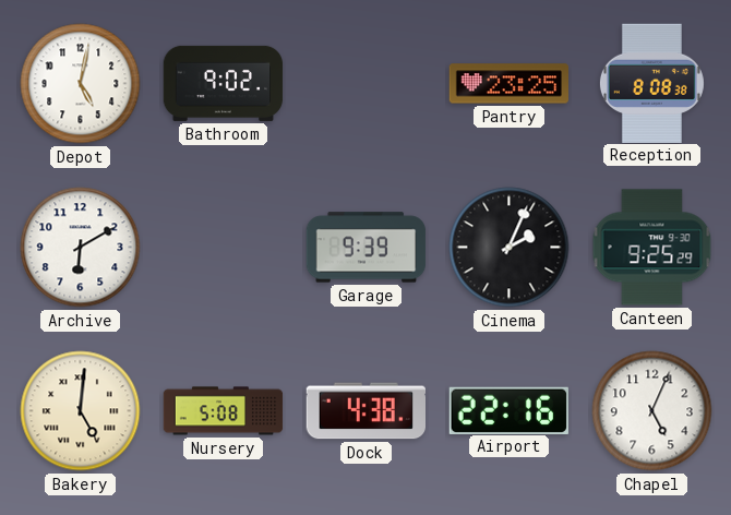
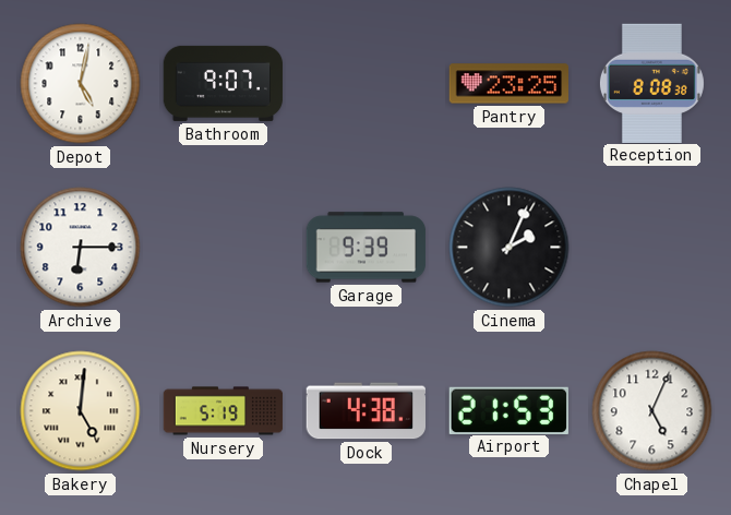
Bathroom: 9:02 -> 9:07
Archive: 6:10 -> 6:15
Canteen: 9:25 -> none
Nursery: 5:08 -> 5:19
Airport: 22:16 -> 21:53
